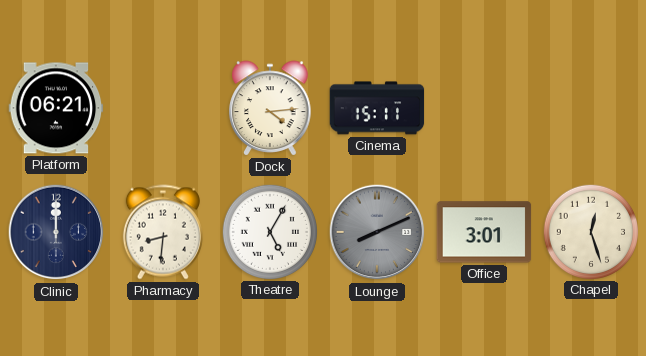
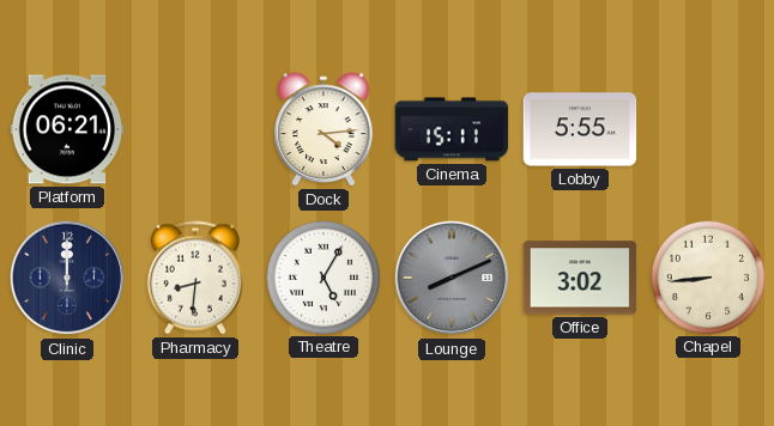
Lobby: none -> 5:55
Office: 3:01 -> 3:02
Chapel: 12:27 -> 8:44
